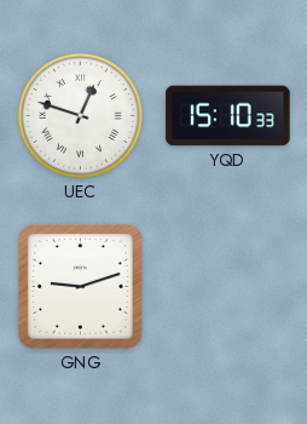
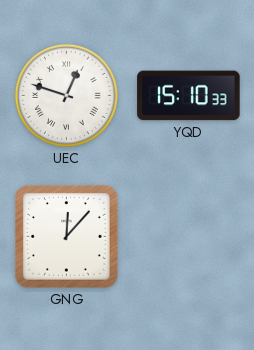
GNG: 9:12 -> 12:07
